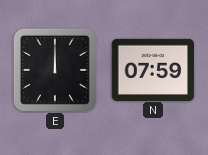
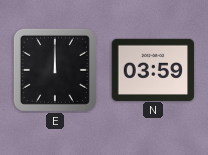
N: 07:59 -> 03:59
